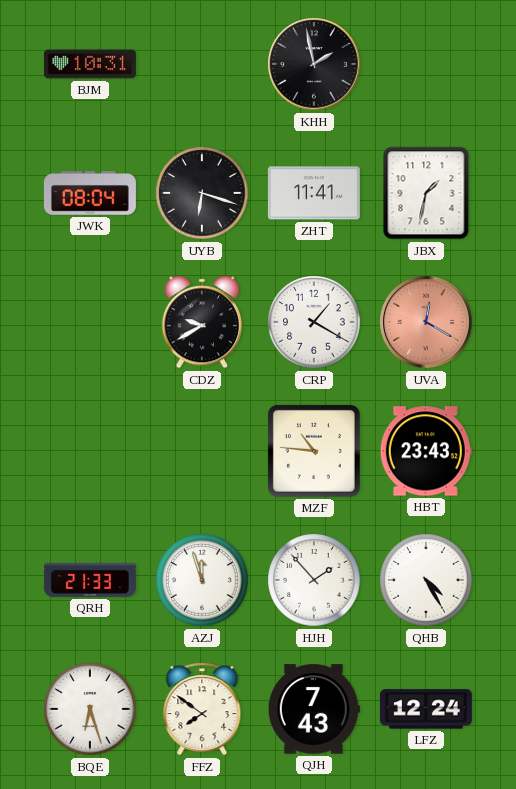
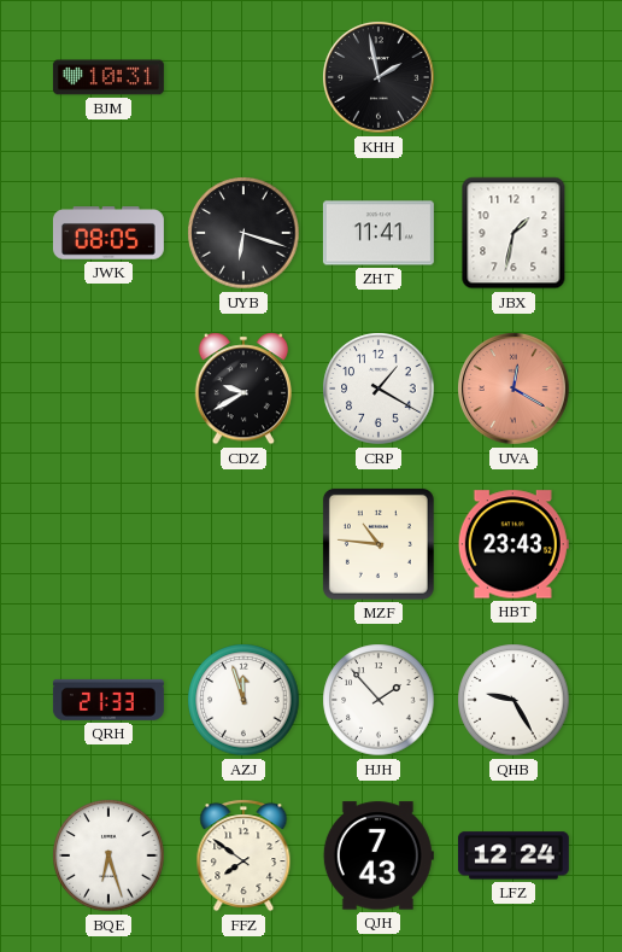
JWK: 08:04 -> 08:05
QHB: 4:25 -> 9:25
